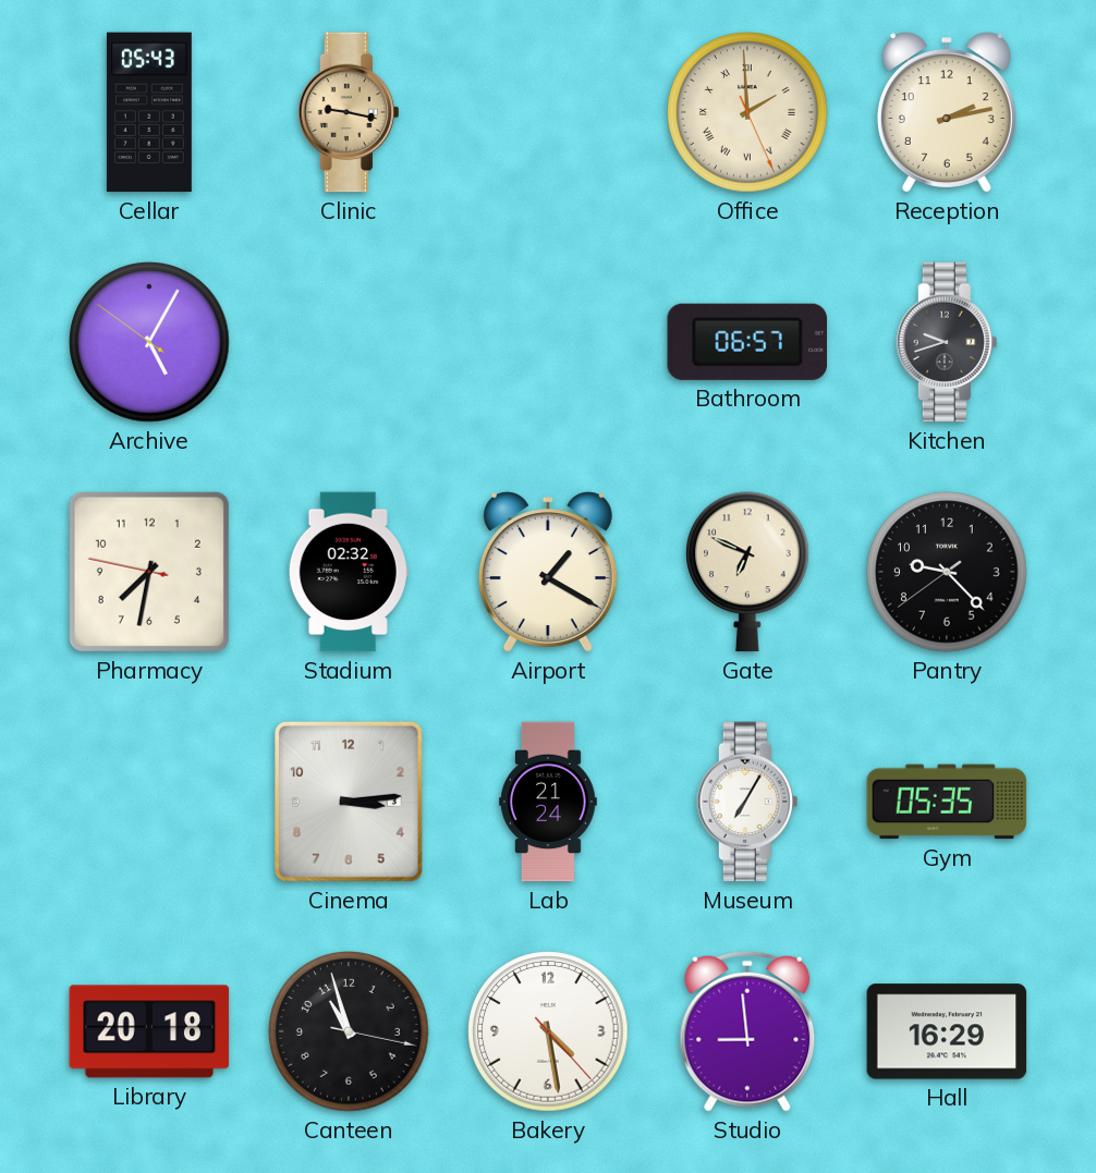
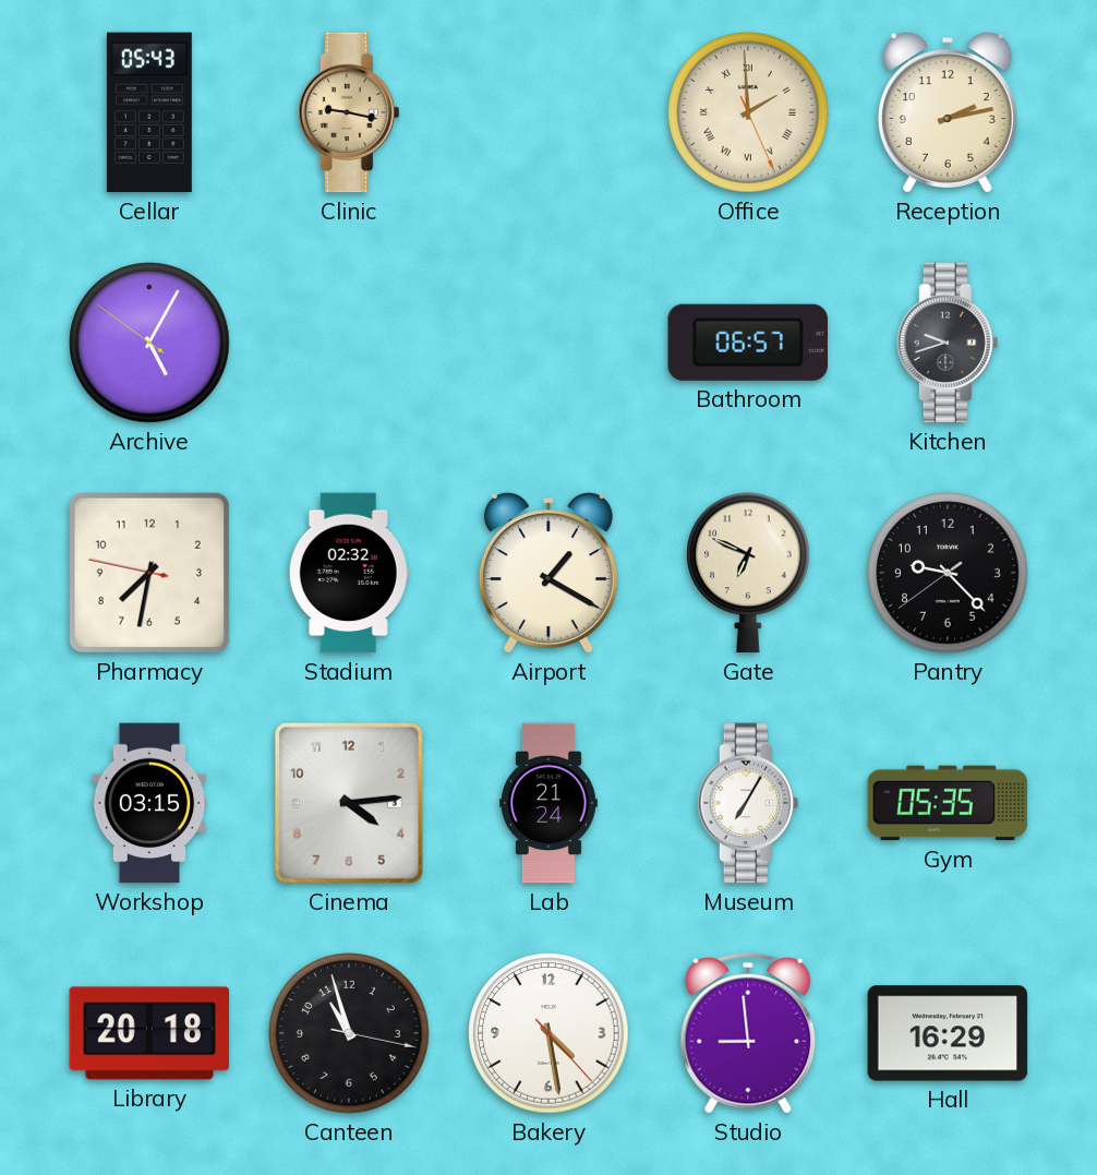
Workshop: none -> 03:15
Cinema: 3:14 -> 4:14
